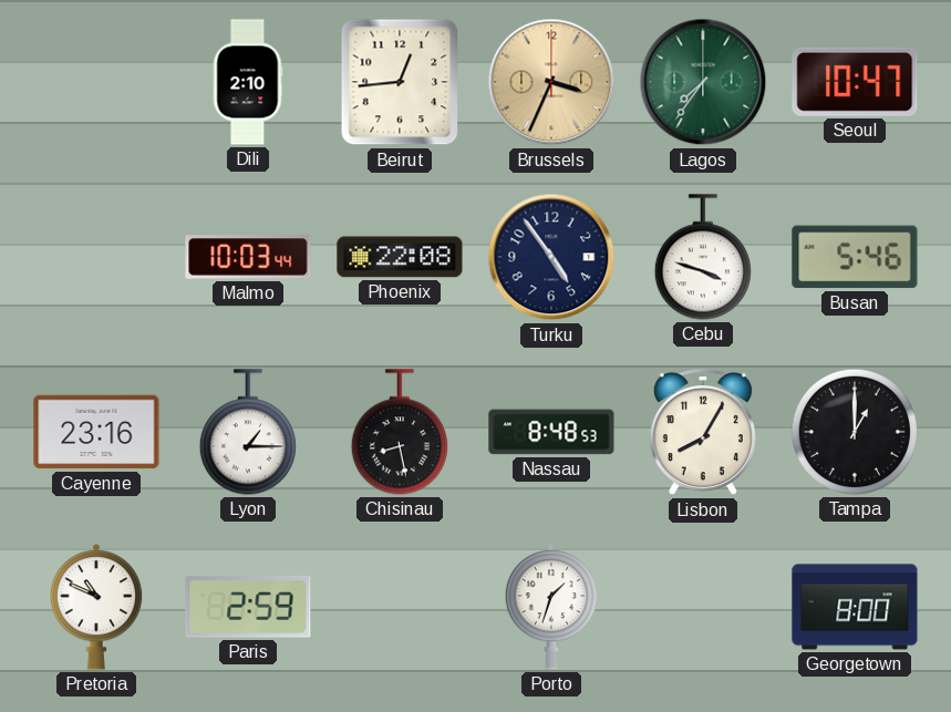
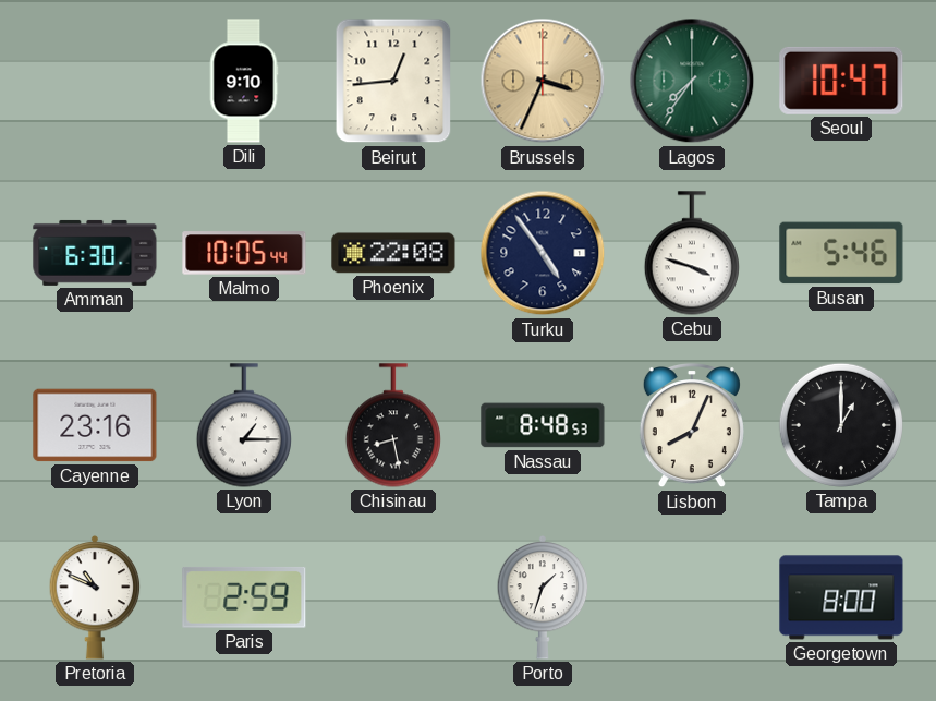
Dili: 2:10 -> 9:10
Amman: none -> 6:30
Malmo: 10:03 -> 10:05
Lisbon: 8:05 -> 8:04
